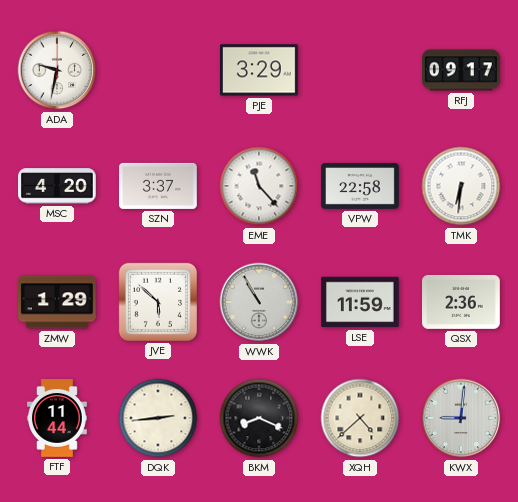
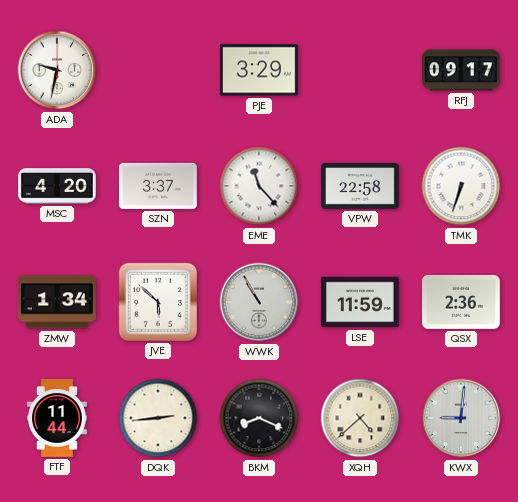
TMK: 6:31 -> 6:33
ZMW: 1:29 -> 1:34
